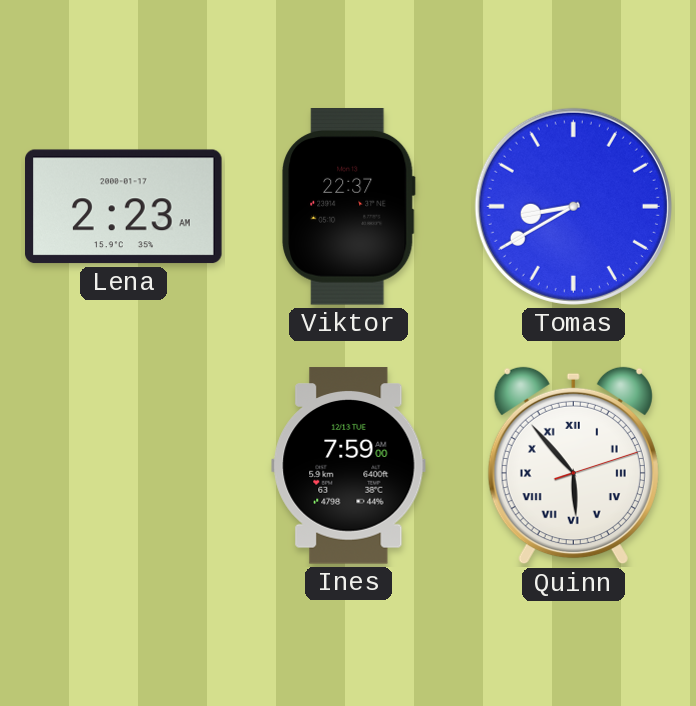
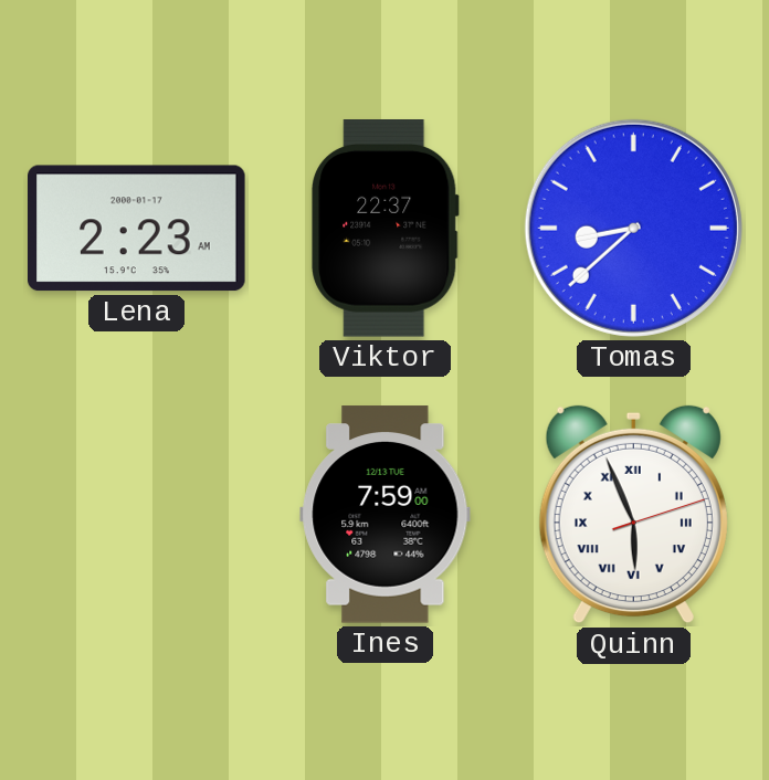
Tomas: 8:40 -> 8:38
Quinn: 5:53 -> 5:56
